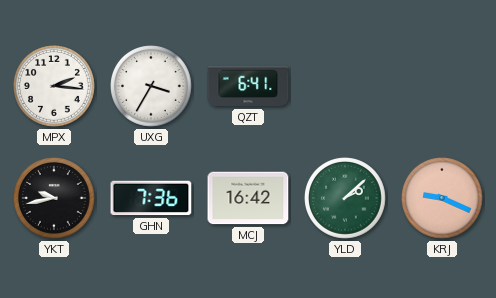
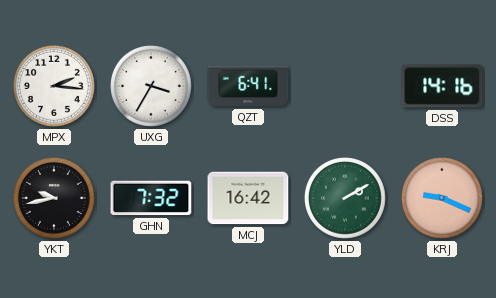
DSS: none -> 14:16
GHN: 7:36 -> 7:32
YLD: 2:08 -> 2:10
